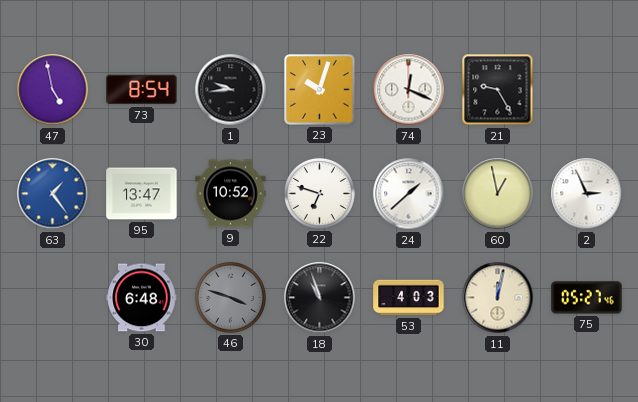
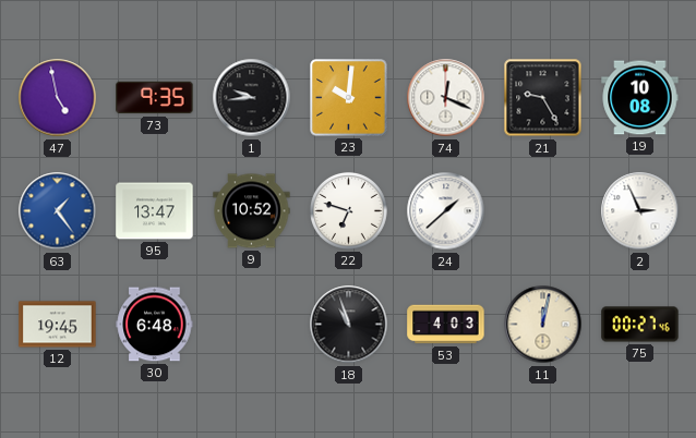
73: 8:54 -> 9:35
23: 10:03 -> 10:01
19: none -> 10:08
60: 12:58 -> none
12: none -> 19:45
46: 3:48 -> none
75: 05:27 -> 00:27
